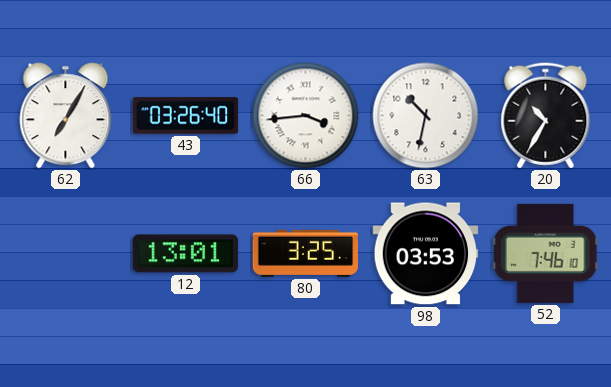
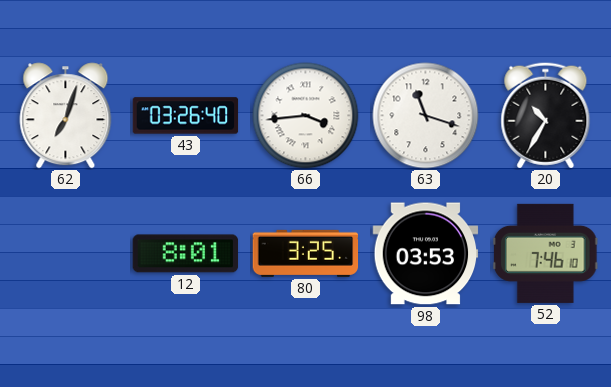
62: 7:05 -> 7:03
63: 10:32 -> 11:18
12: 13:01 -> 8:01
